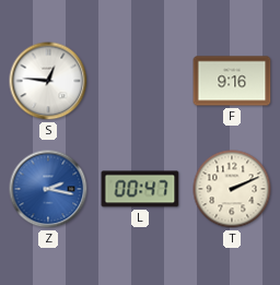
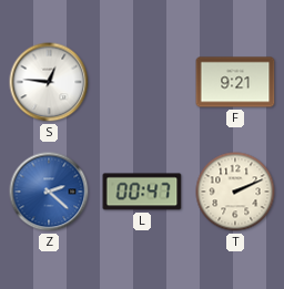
F: 9:16 -> 9:21
Z: 2:17 -> 2:22
